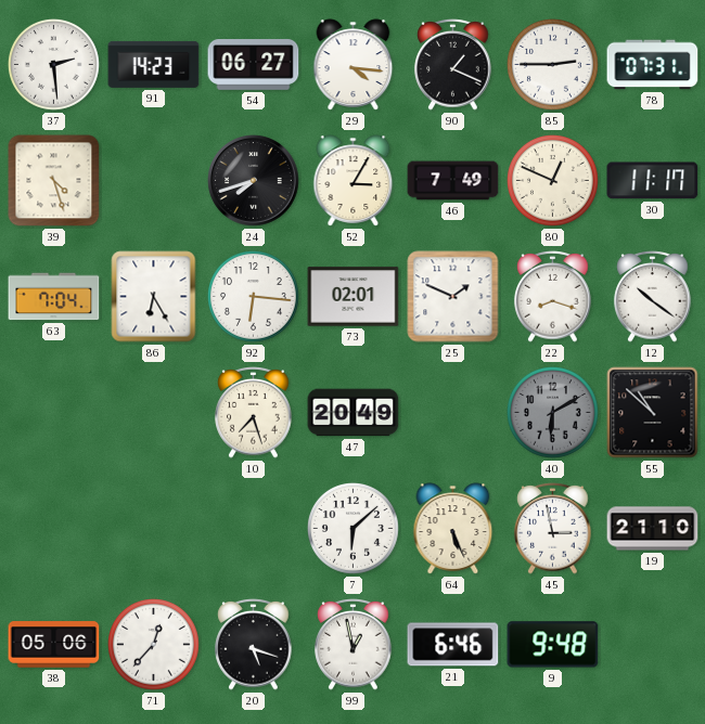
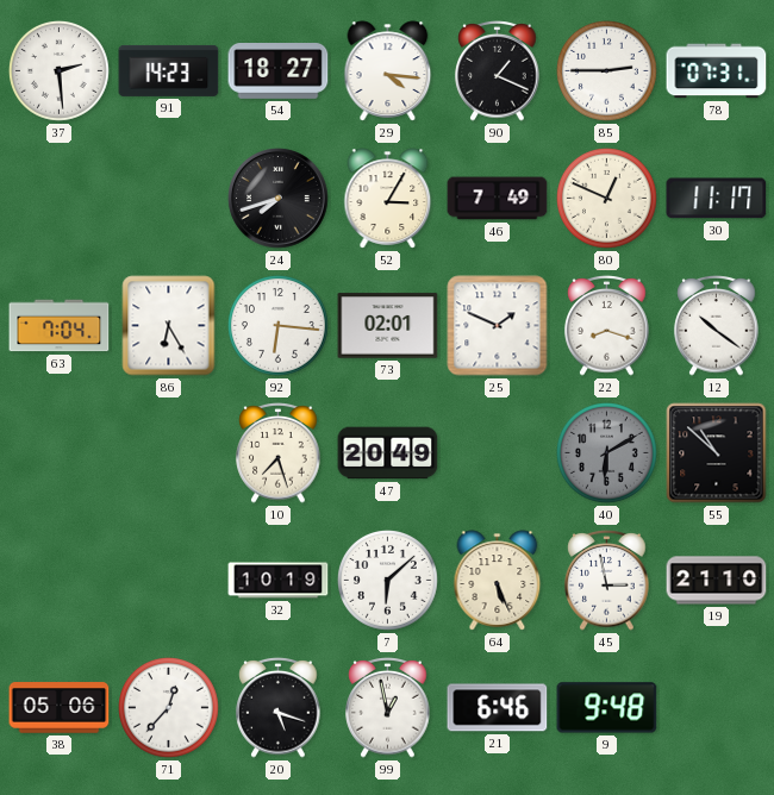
54: 06:27 -> 18:27
39: 4:27 -> none
32: none -> 10:19
